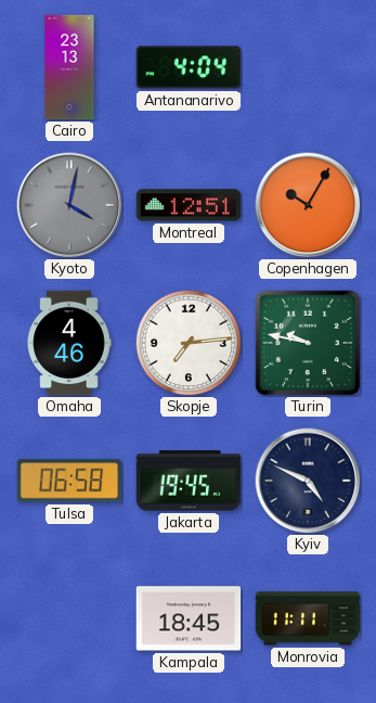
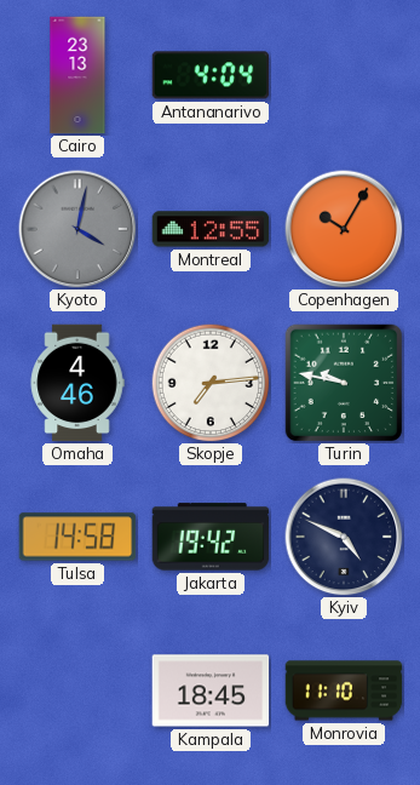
Montreal: 12:51 -> 12:55
Tulsa: 06:58 -> 14:58
Jakarta: 19:45 -> 19:42
Monrovia: 11:11 -> 11:10
